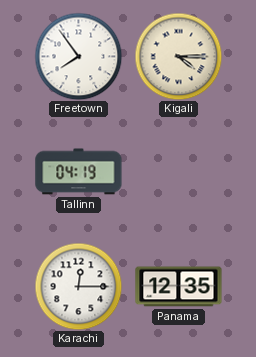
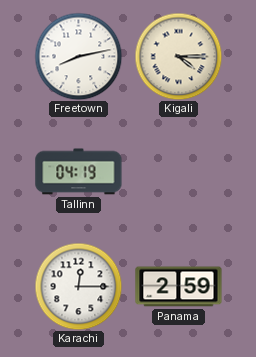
Freetown: 7:54 -> 8:13
Panama: 12:35 -> 2:59
